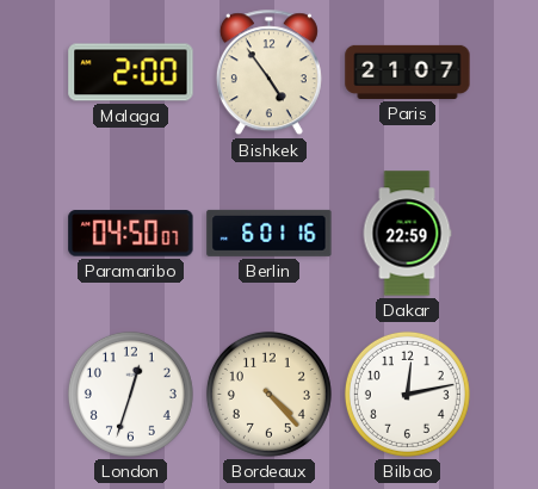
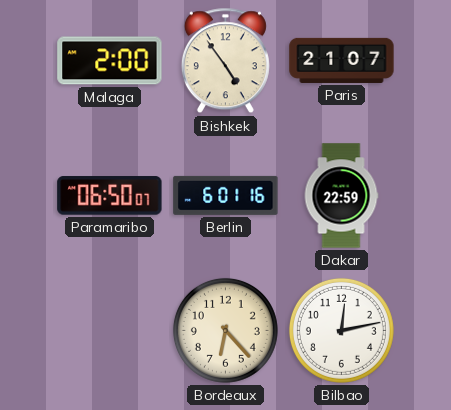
Paramaribo: 04:50 -> 06:50
London: 12:33 -> none
Bordeaux: 4:23 -> 6:23
